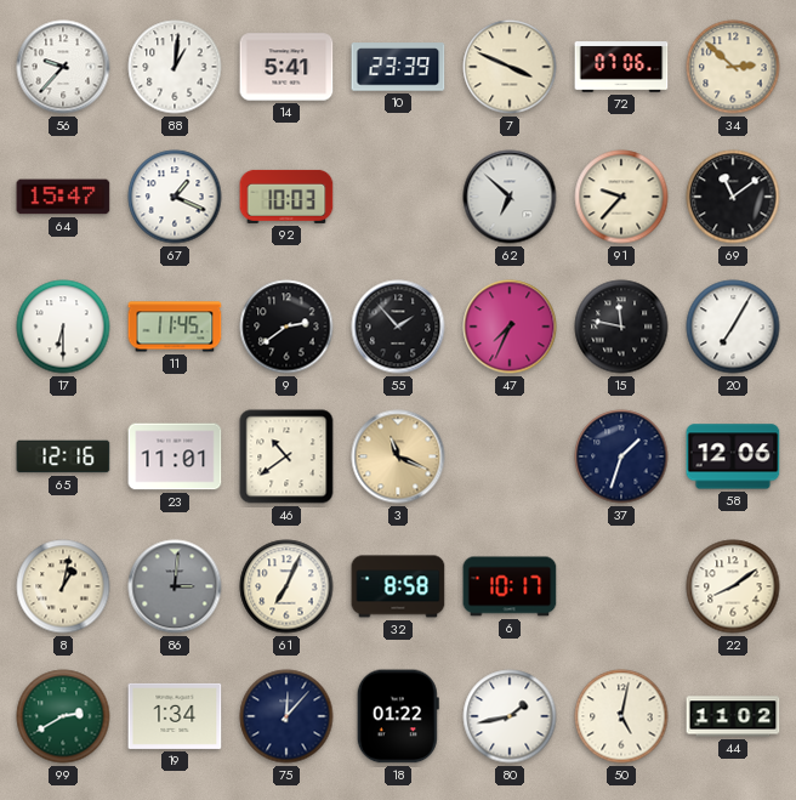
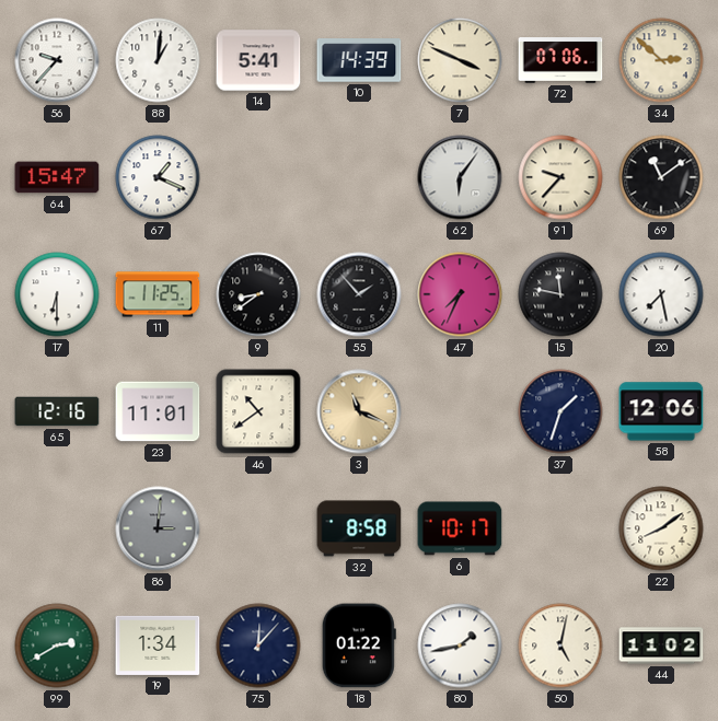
10: 23:39 -> 14:39
92: 10:03 -> none
62: 6:52 -> 6:06
11: 11:45 -> 11:25
9: 2:39 -> 8:39
20: 7:05 -> 7:28
8: 1:02 -> none
61: 7:04 -> none
